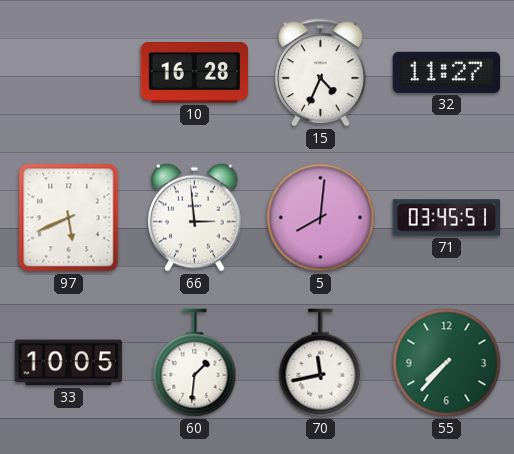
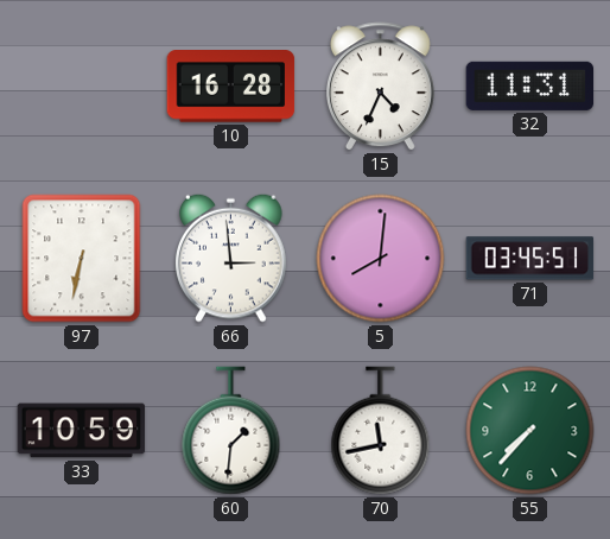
32: 11:27 -> 11:31
97: 5:41 -> 6:32
33: 10:05 -> 10:59
